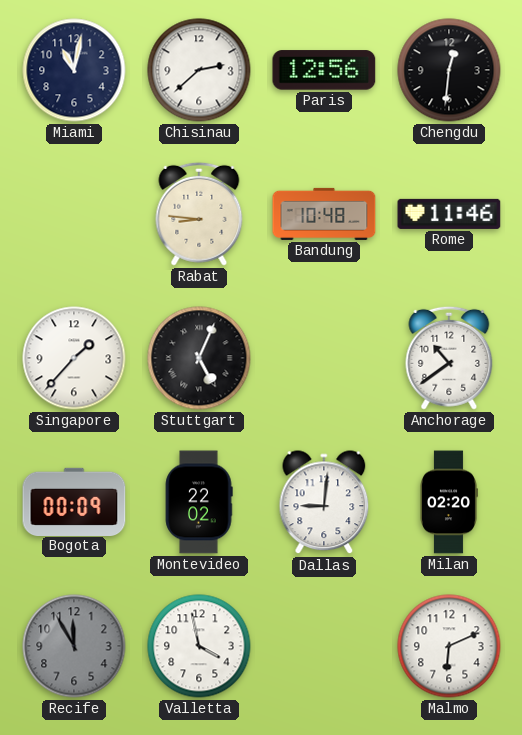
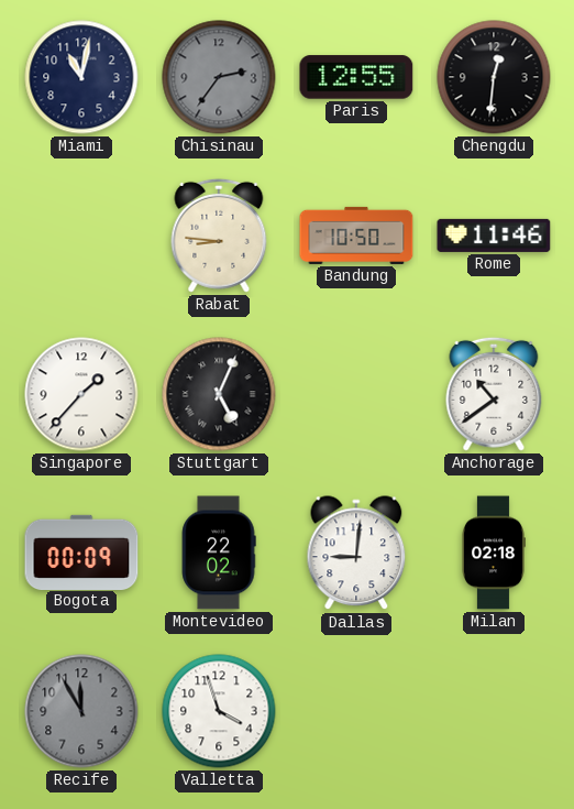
Chisinau: 2:38 -> 2:36
Chisinau dial: white -> grey
Paris: 12:56 -> 12:55
Bandung: 10:48 -> 10:50
Milan: 02:20 -> 02:18
Valletta: 3:58 -> 3:57
Malmo: 6:11 -> none
